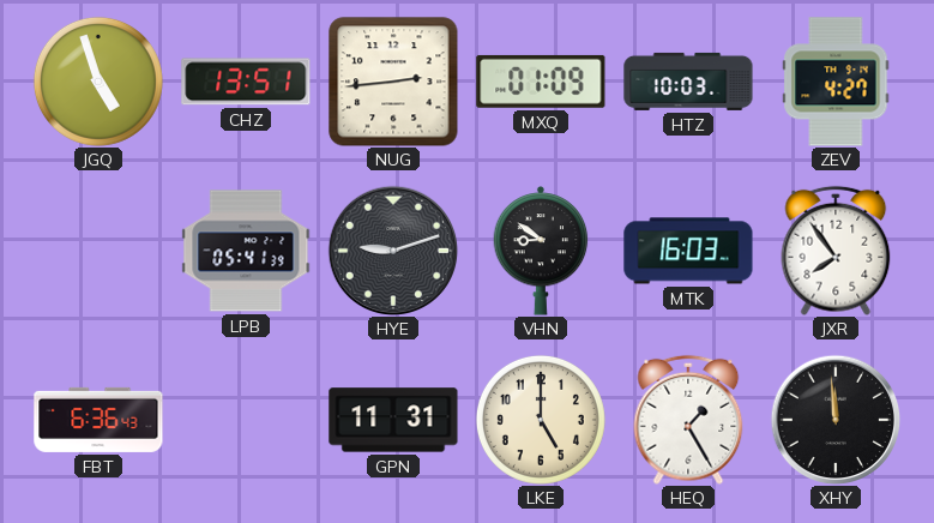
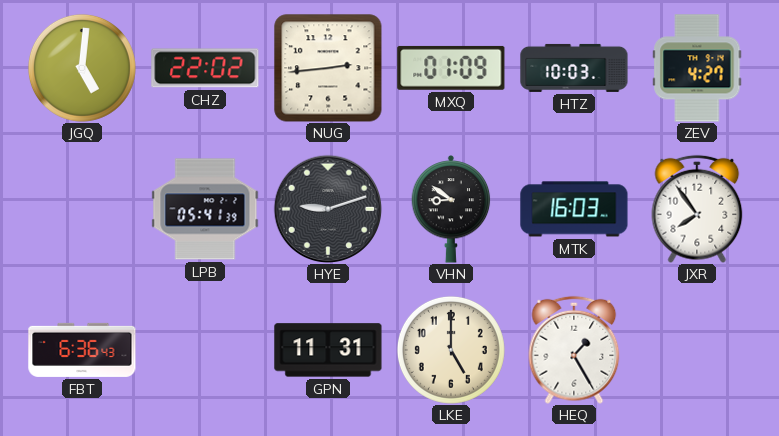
JGQ: 4:57 -> 5:01
CHZ: 13:51 -> 22:02
XHY: 11:59 -> none
